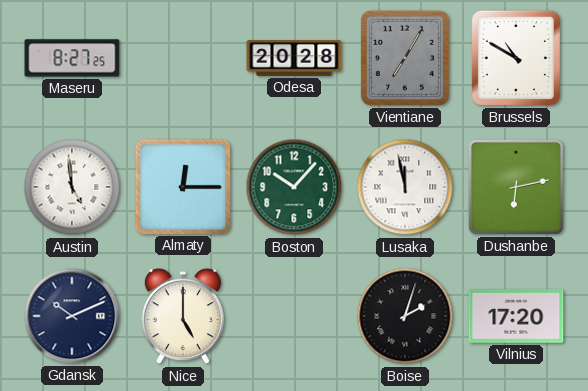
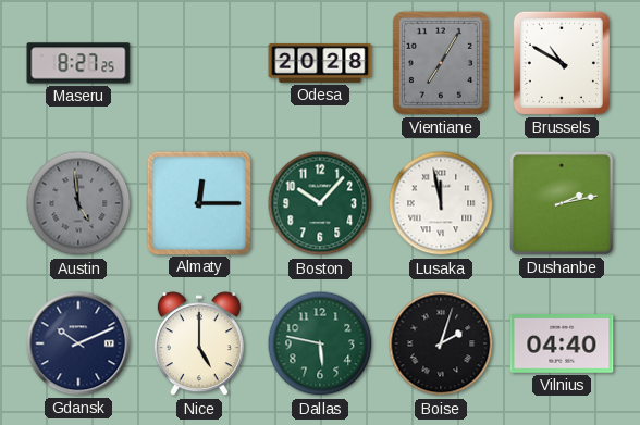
Austin dial: white -> grey
Dushanbe: 6:13 -> 2:13
Dallas: none -> 5:47
Vilnius: 17:20 -> 04:40
